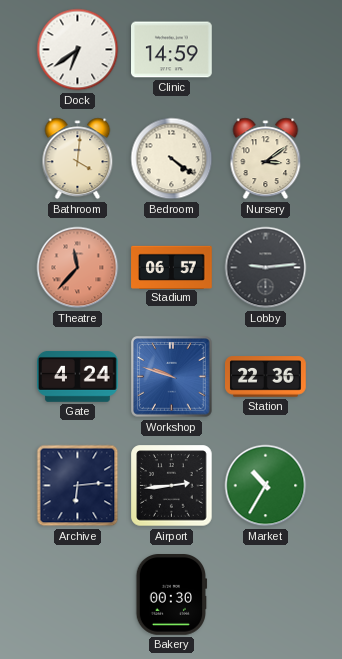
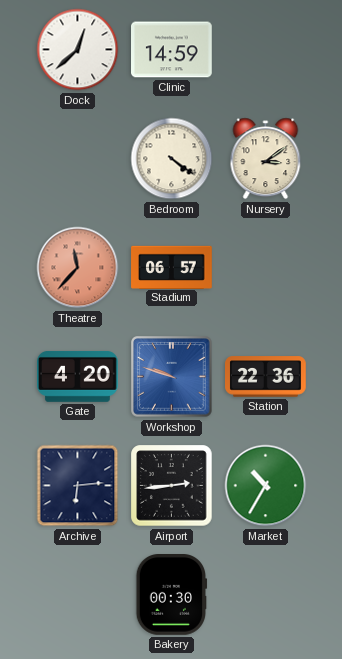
Dock: 6:39 -> 12:38
Bathroom: 4:01 -> none
Lobby: 9:14 -> none
Gate: 4:24 -> 4:20
